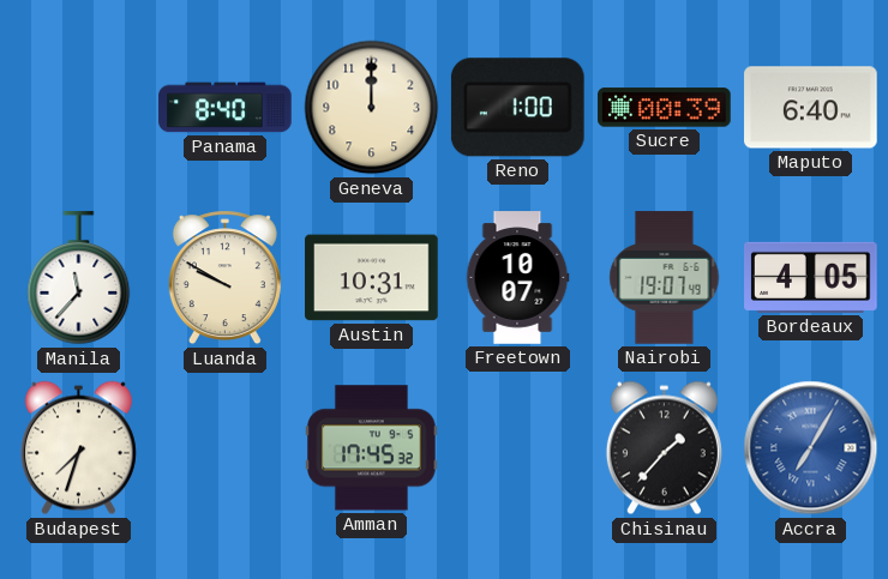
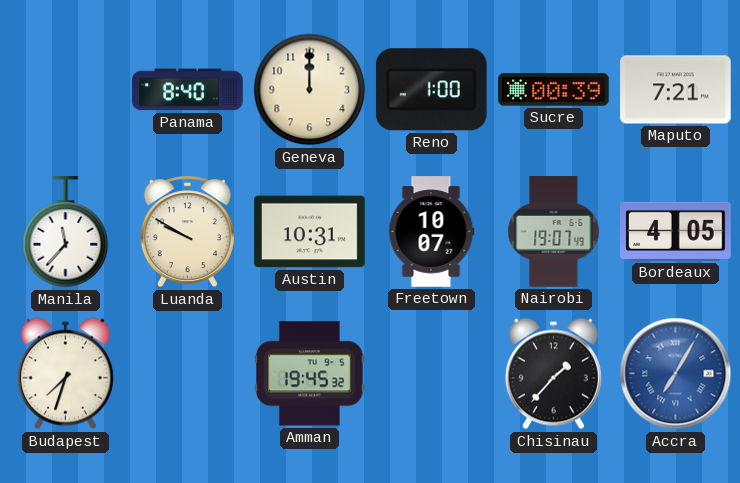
Maputo: 6:40 -> 7:21
Amman: 17:45 -> 19:45
